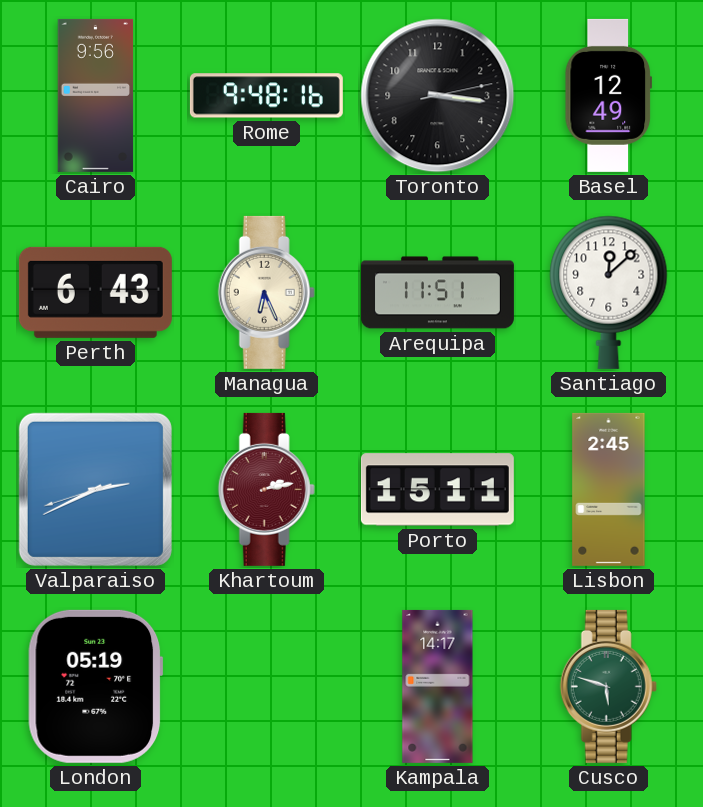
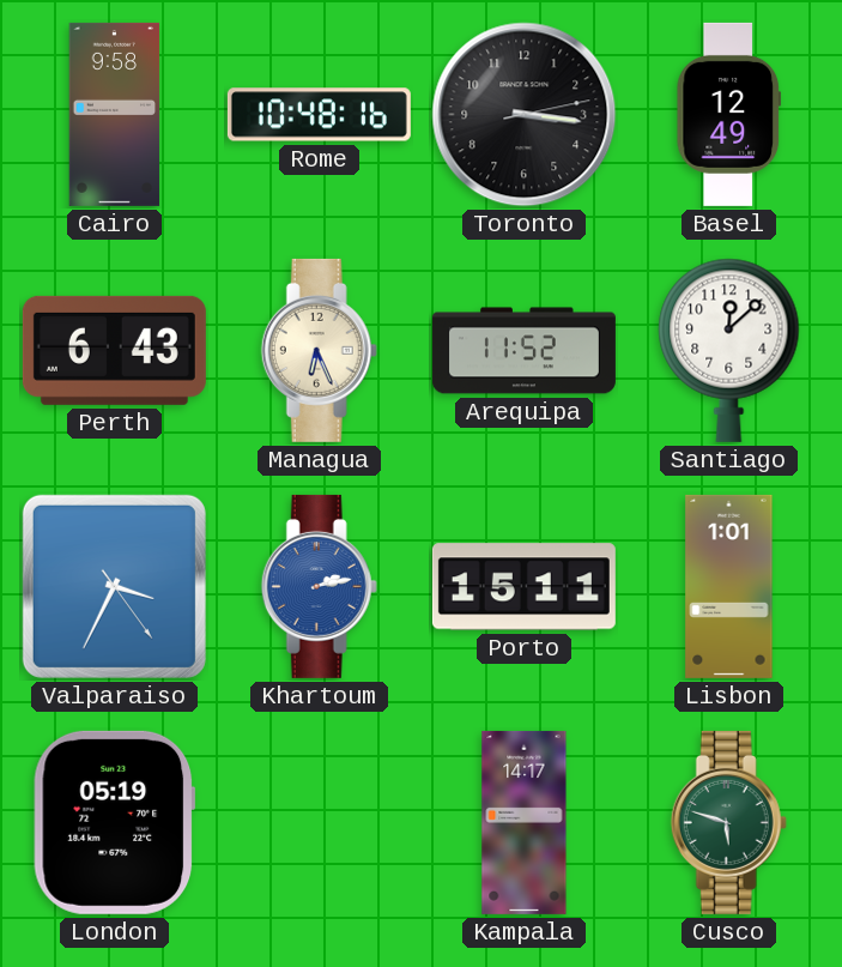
Cairo: 9:56 -> 9:58
Rome: 9:48 -> 10:48
Arequipa: 11:51 -> 11:52
Valparaiso: 2:40 -> 3:34
Khartoum dial: burgundy -> blue
Lisbon: 2:45 -> 1:01
